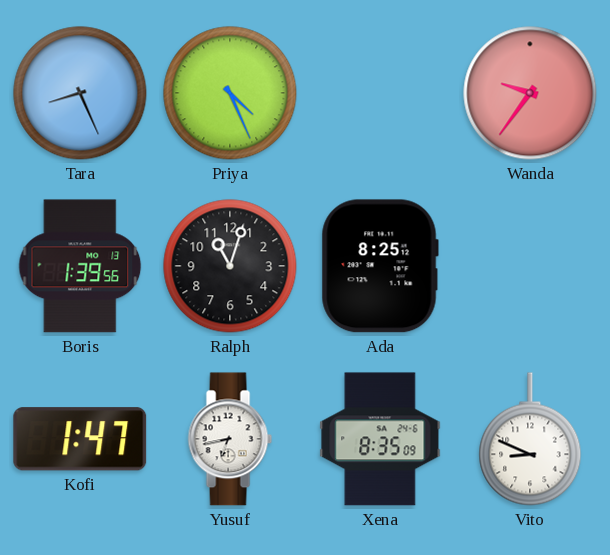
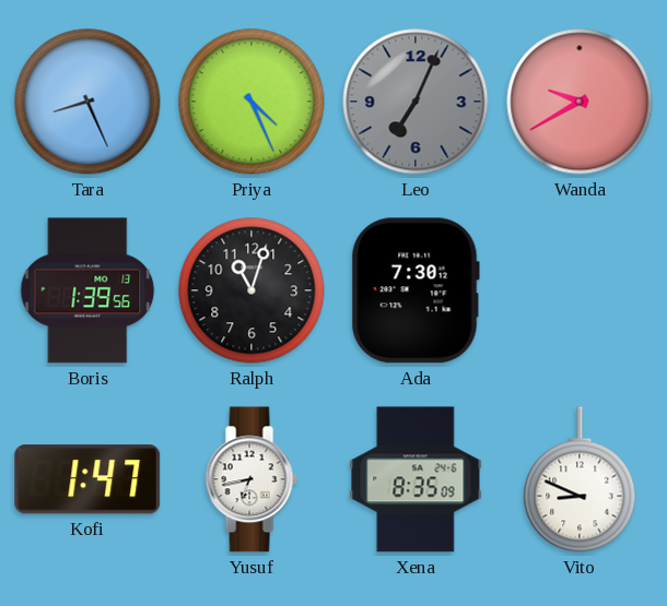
Leo: none -> 7:04
Wanda: 9:36 -> 9:40
Ada: 8:25 -> 7:30
